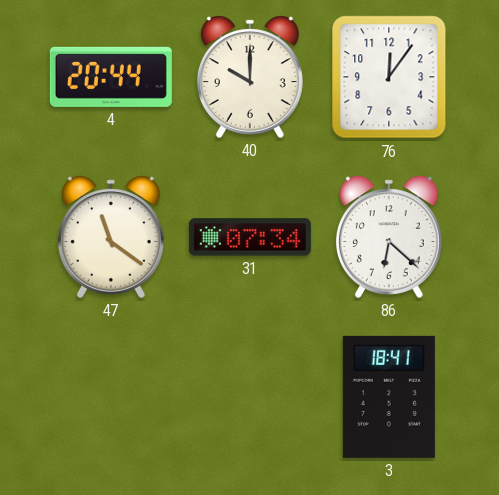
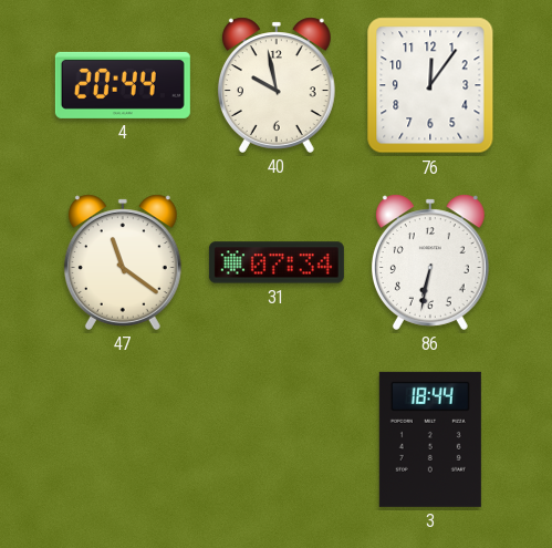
40: 10:00 -> 9:58
86: 6:22 -> 6:32
3: 18:41 -> 18:44
